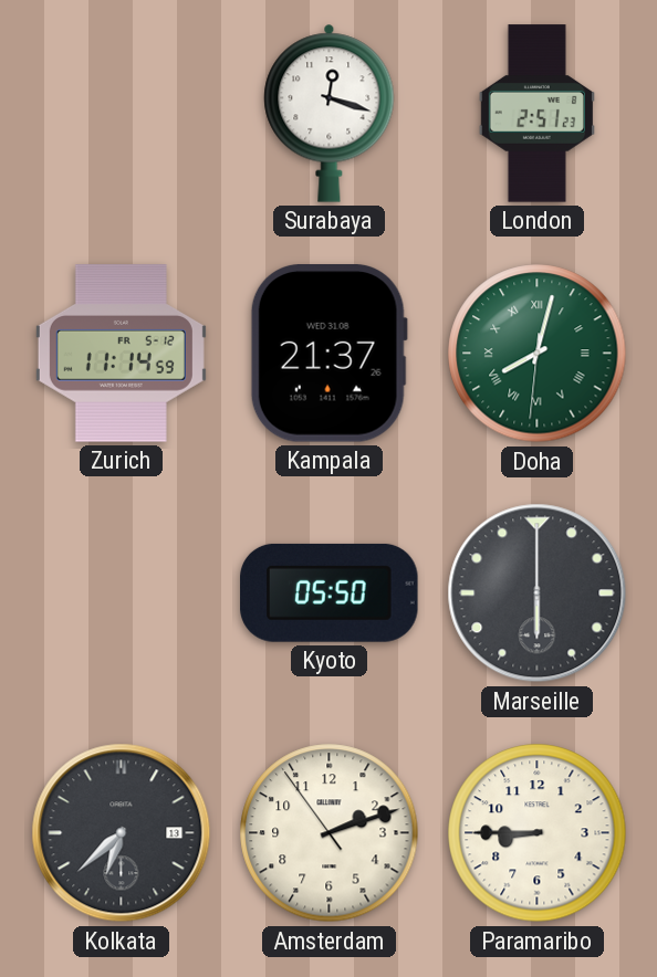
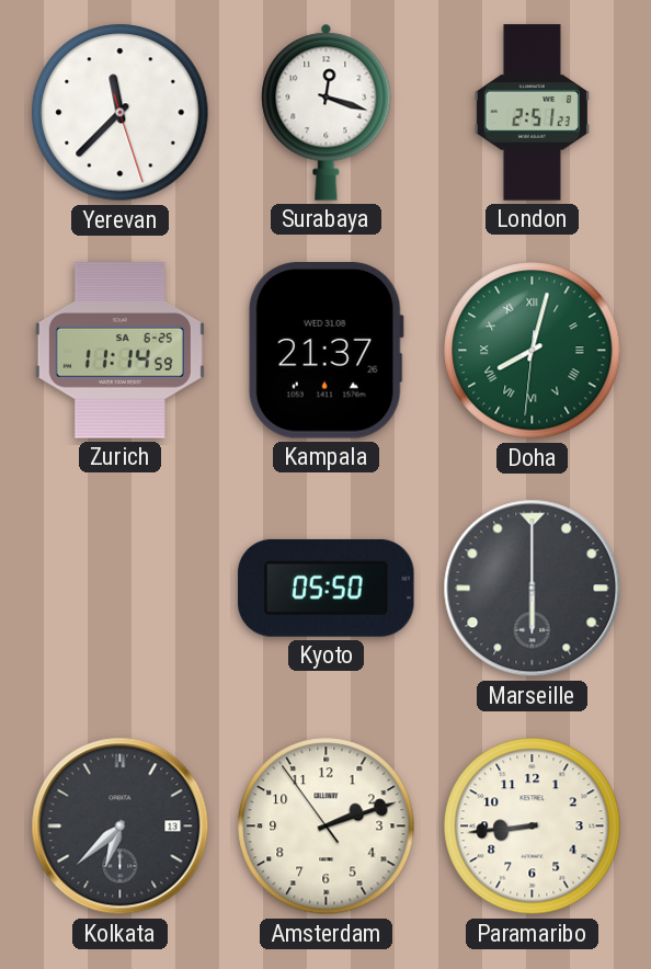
Yerevan: none -> 11:37
Zurich date: FR 5-12 -> SA 6-25
Paramaribo: 8:45 -> 8:44
